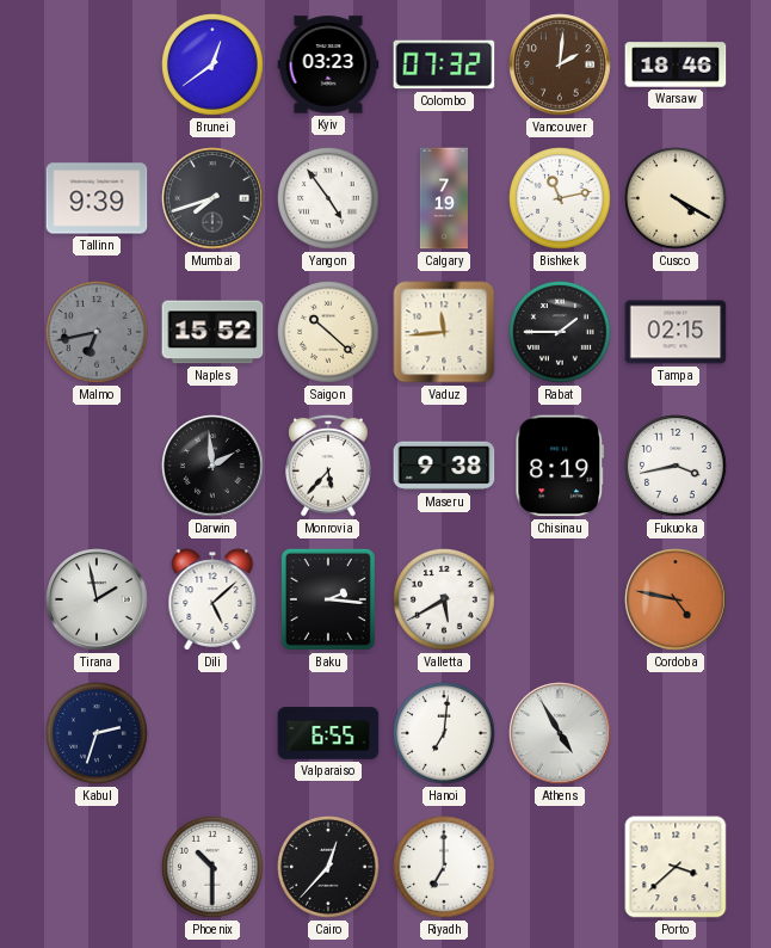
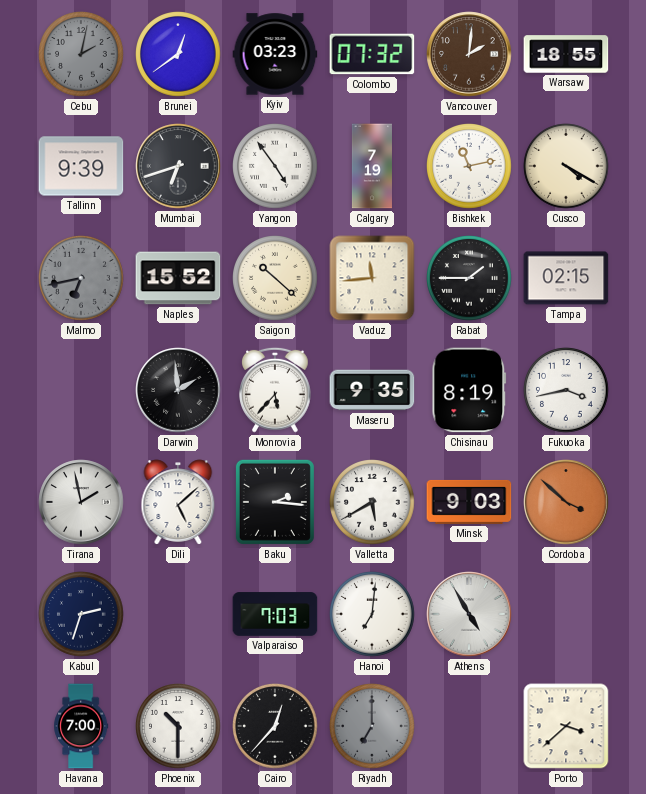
Cebu: none -> 2:02
Warsaw: 18:46 -> 18:55
Mumbai: 7:42 -> 6:42
Maseru: 9:38 -> 9:35
Minsk: none -> 9:03
Cordoba: 4:47 -> 3:52
Valparaiso: 6:55 -> 7:03
Havana: none -> 7:00
Riyadh dial: white -> grey
